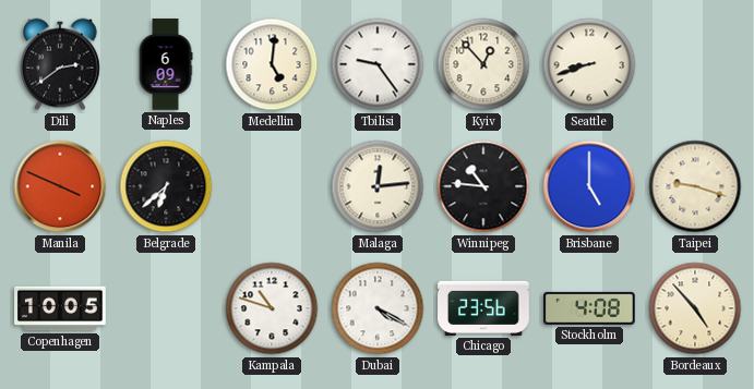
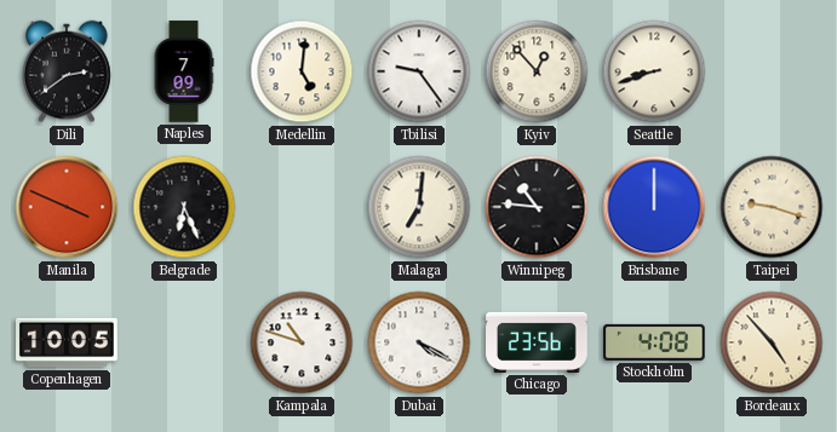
Naples: 6:09 -> 7:09
Belgrade: 6:38 -> 6:26
Malaga: 12:14 -> 7:01
Brisbane: 5:00 -> 12:00
